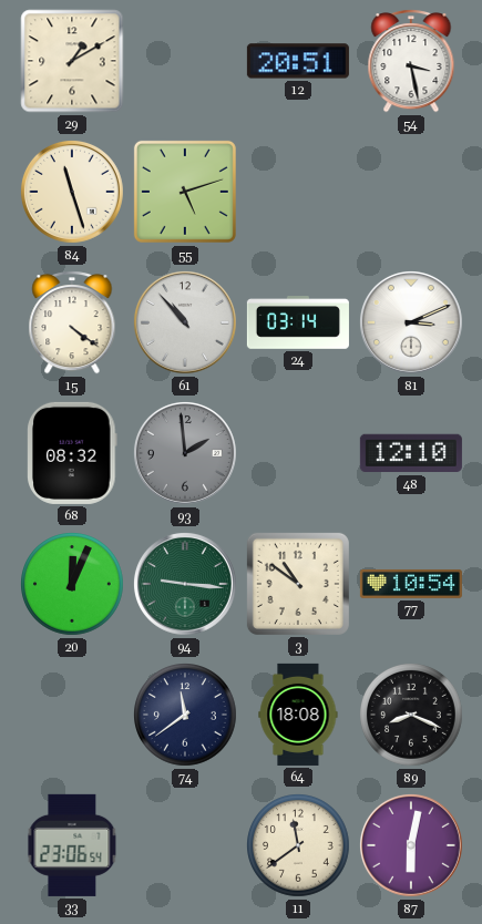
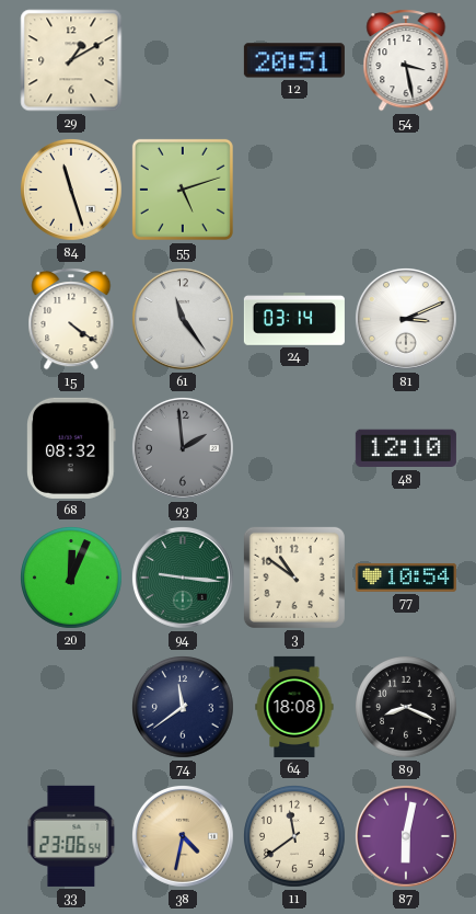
61: 10:53 -> 11:24
38: none -> 4:32
